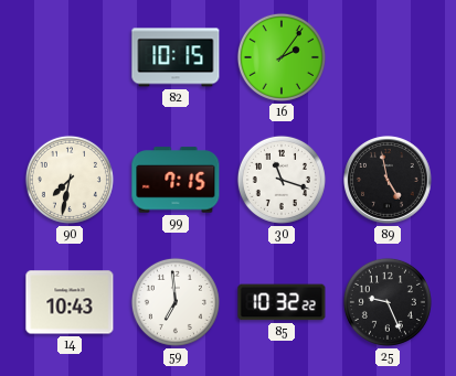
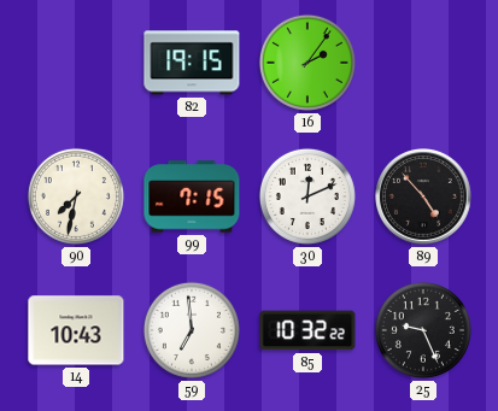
82: 10:15 -> 19:15
30: 11:18 -> 12:11
89: 4:58 -> 4:53
